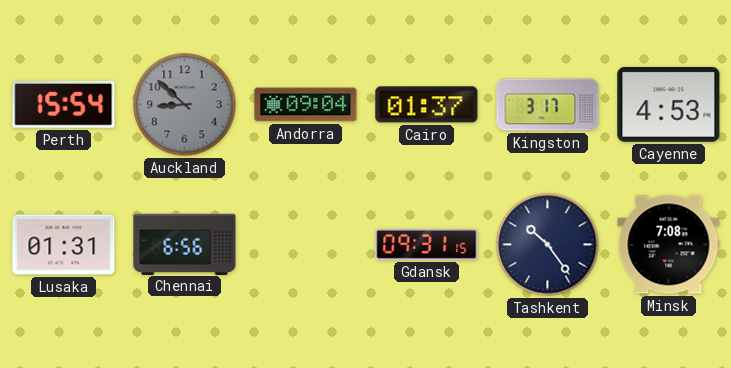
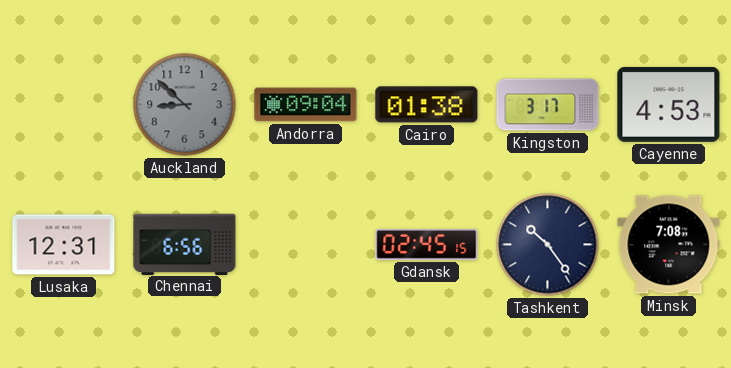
Perth: 15:54 -> none
Cairo: 01:37 -> 01:38
Lusaka: 01:31 -> 12:31
Gdansk: 09:31 -> 02:45
